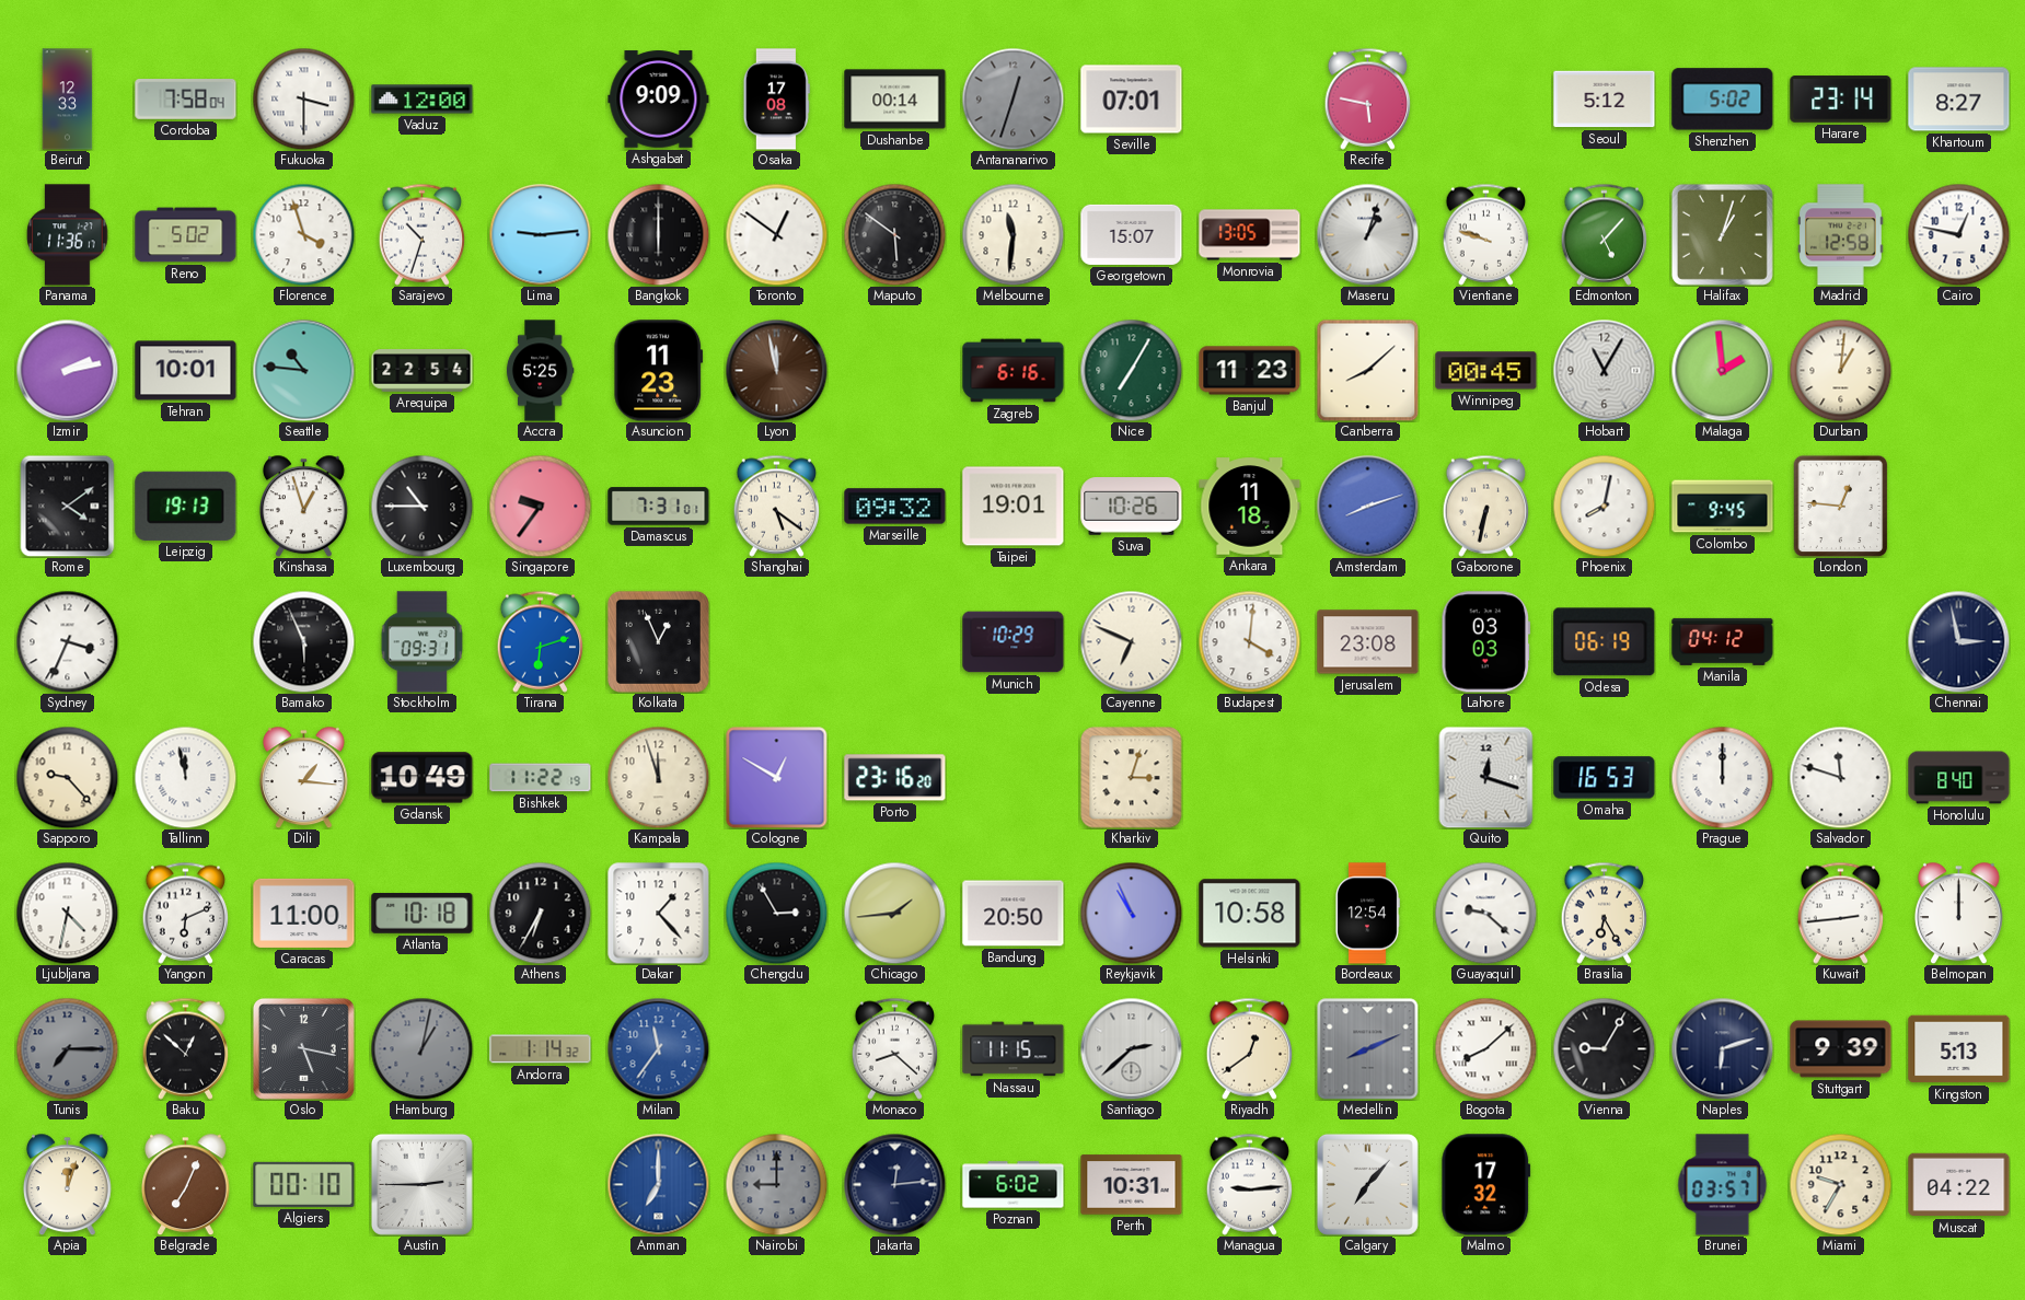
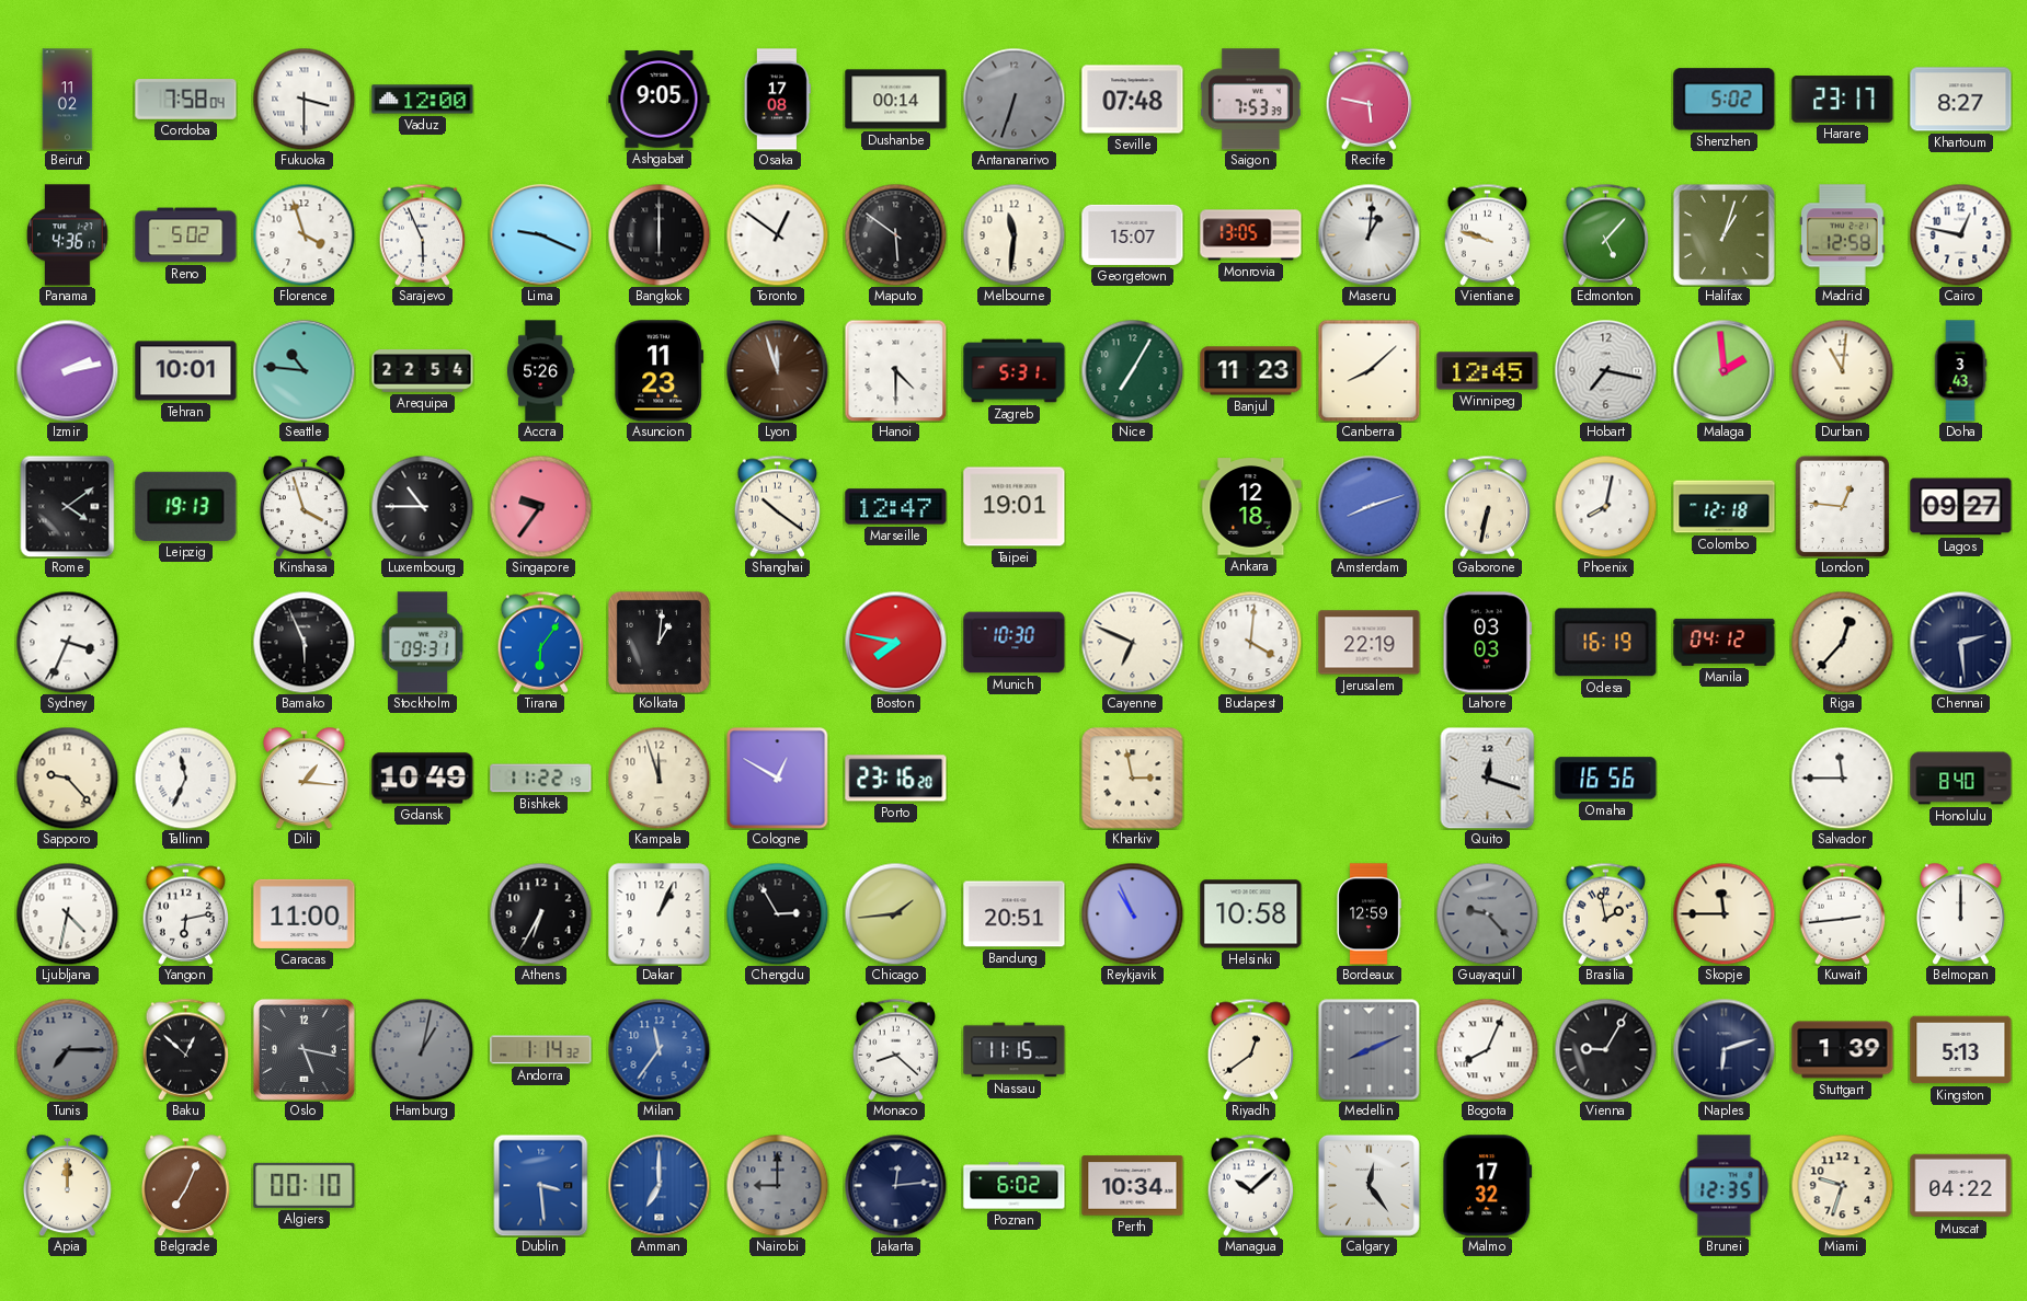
Beirut: 12:33 -> 11:02
Ashgabat: 9:09 -> 9:05
Antananarivo: 12:33 -> 6:33
Seville: 07:01 -> 07:48
Saigon: none -> 7:53
Seoul: 5:12 -> none
Harare: 23:14 -> 23:17
Panama: 11:36 -> 4:36
Sarajevo: 10:33 -> 5:56
Lima: 9:14 -> 9:19
Maseru: 1:03 -> 1:01
Accra: 5:25 -> 5:26
Lyon: 11:58 -> 11:57
Hanoi: none -> 4:30
Zagreb: 6:16 -> 5:31
Winnipeg: 00:45 -> 12:45
Hobart: 11:05 -> 7:17
Durban: 1:01 -> 11:01
Doha: none -> 3:43
Kinshasa: 12:57 -> 3:57
Damascus: 7:31 -> none
Shanghai: 5:21 -> 10:21
Marseille: 09:32 -> 12:47
Suva: 10:26 -> none
Ankara: 11:18 -> 12:18
Colombo: 9:45 -> 12:18
Lagos: none -> 09:27
Tirana: 6:12 -> 6:06
Kolkata: 12:56 -> 1:01
Boston: none -> 7:47
Munich: 10:29 -> 10:30
Jerusalem: 23:08 -> 22:19
Odesa: 06:19 -> 16:19
Riga: none -> 12:37
Chennai: 2:58 -> 2:29
Tallinn: 11:58 -> 11:34
Kharkiv: 3:03 -> 2:58
Omaha: 16:53 -> 16:56
Prague: 12:00 -> none
Salvador: 11:48 -> 11:45
Yangon: 6:11 -> 6:13
Atlanta: 10:18 -> none
Dakar: 1:23 -> 1:04
Bandung: 20:50 -> 20:51
Bordeaux: 12:54 -> 12:59
Guayaquil: 9:22 -> 9:23
Guayaquil dial: white -> grey
Brasilia: 6:25 -> 1:58
Skopje: none -> 11:45
Santiago: 2:38 -> none
Bogota: 8:08 -> 8:04
Stuttgart: 9:39 -> 1:39
Apia: 12:03 -> 12:00
Austin: 2:45 -> none
Dublin: none -> 3:29
Perth: 10:31 -> 10:34
Managua: 9:14 -> 10:08
Calgary: 7:07 -> 12:24
Brunei: 03:57 -> 12:35
Miami: 9:35 -> 9:33
